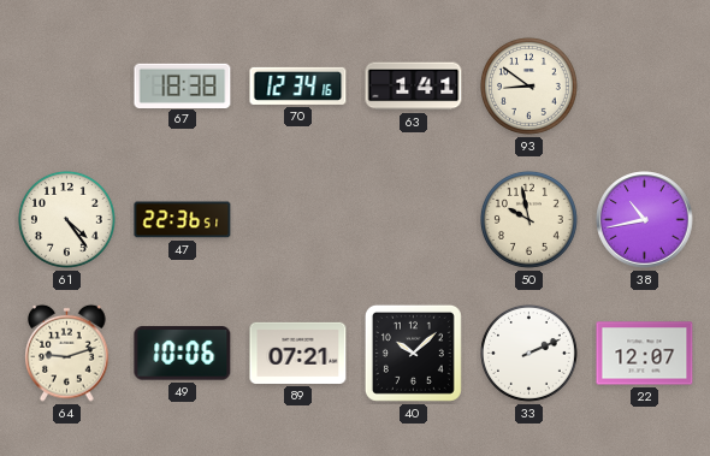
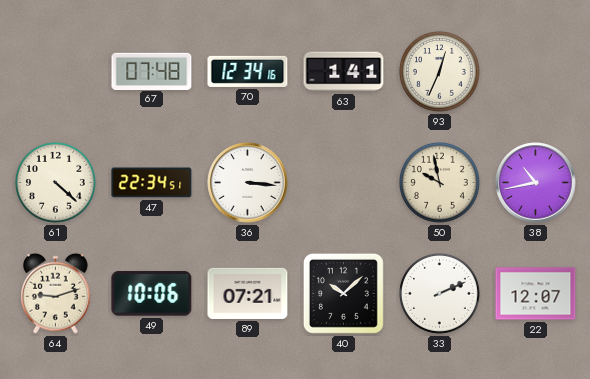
67: 18:38 -> 07:48
93: 8:51 -> 12:34
61: 4:24 -> 4:22
47: 22:36 -> 22:34
36: none -> 3:16
